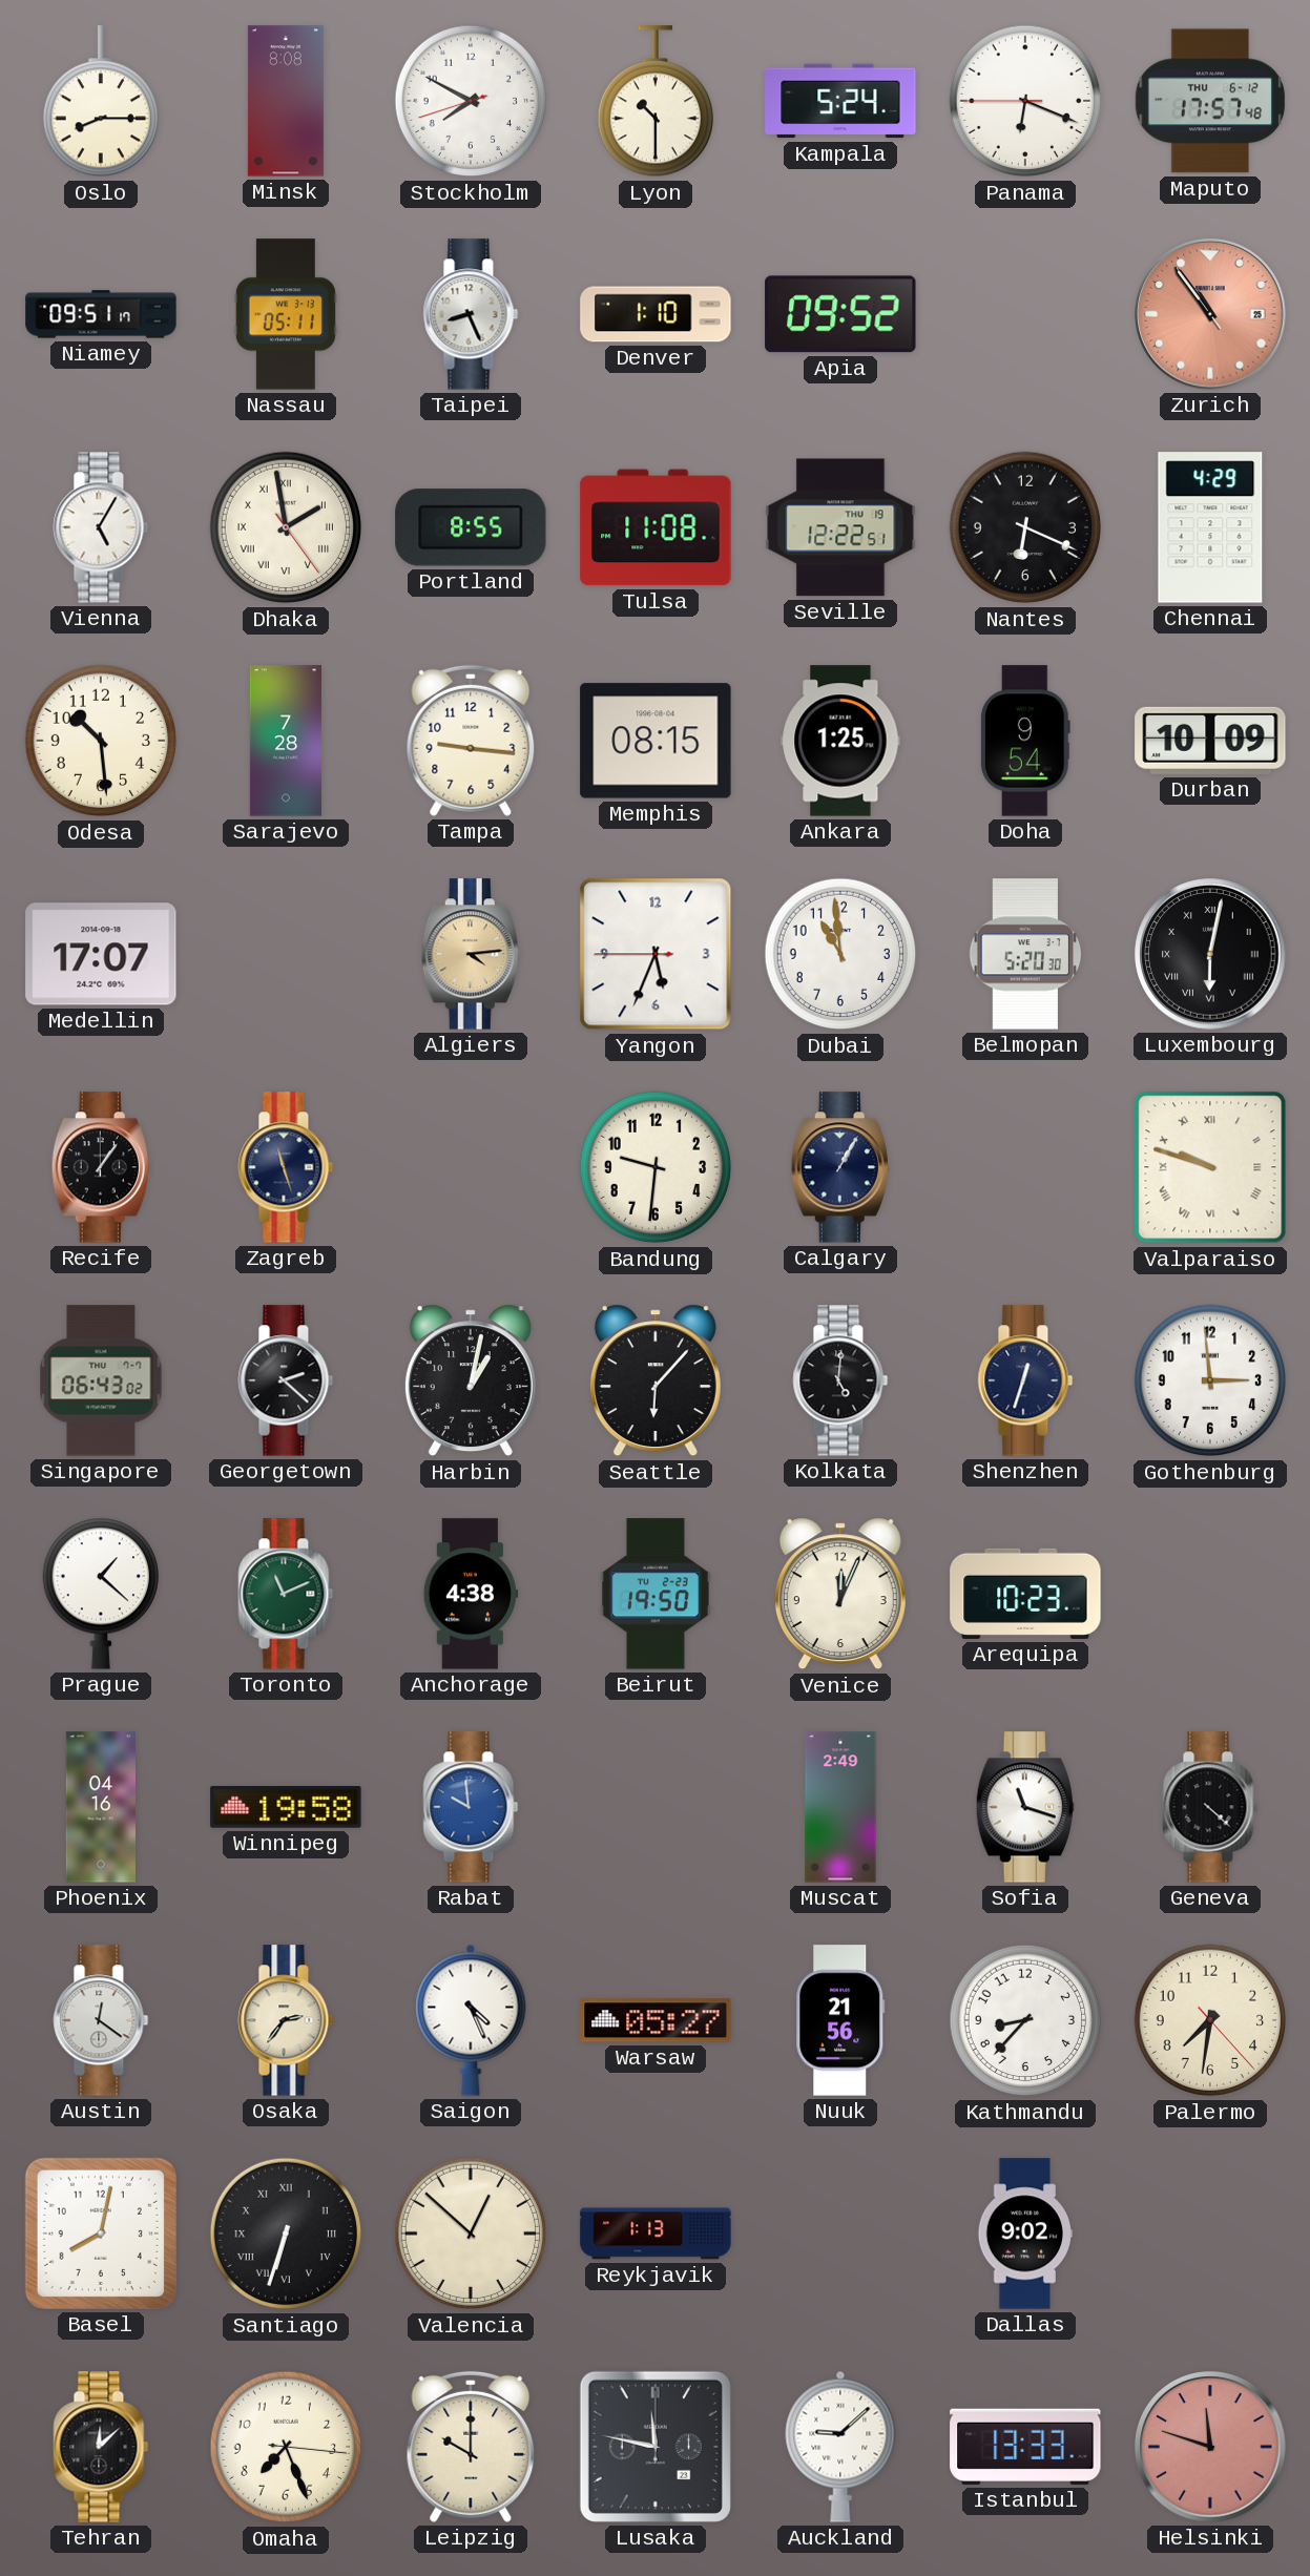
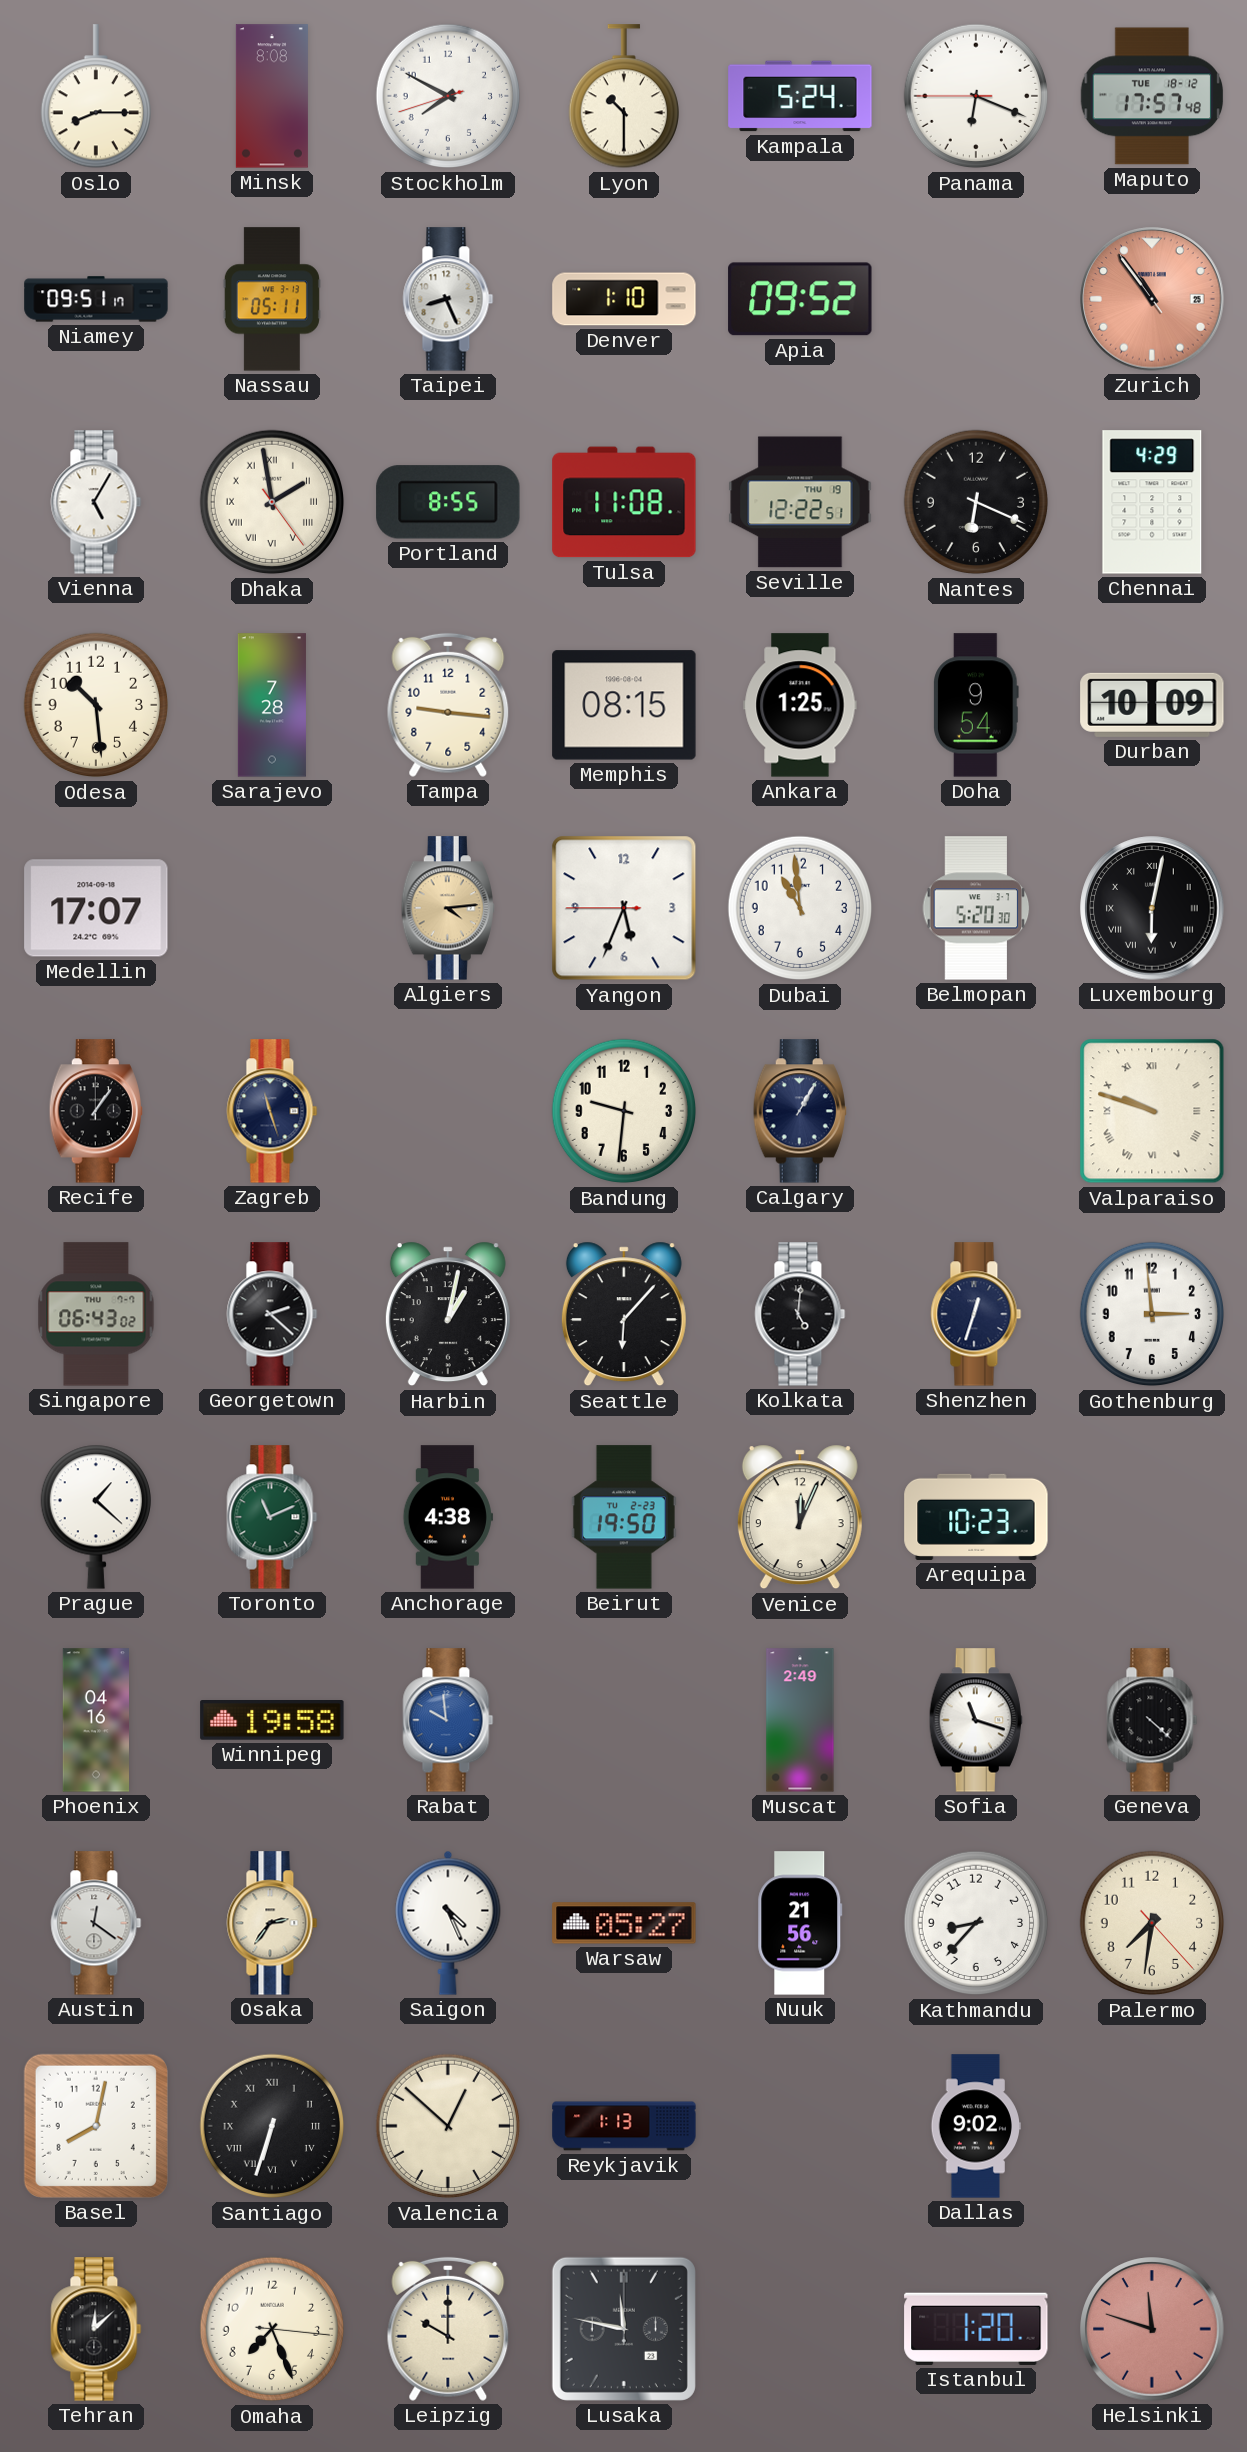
Maputo date: THU 6-12 -> TUE 18-12
Auckland: 9:08 -> none
Istanbul: 13:33 -> 1:20
